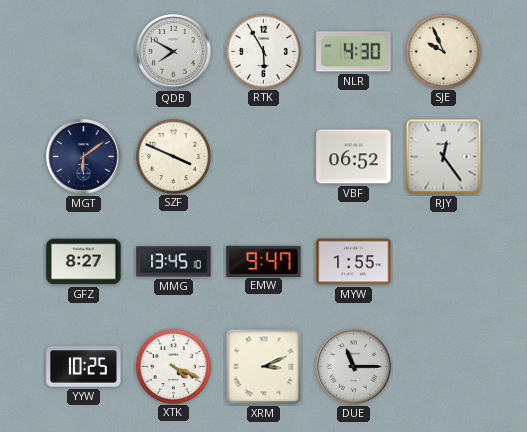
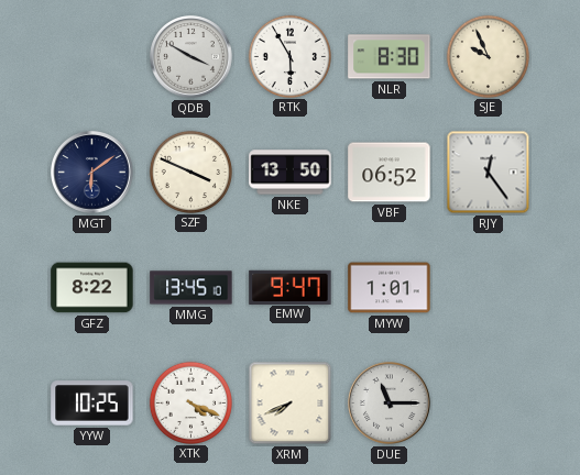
QDB: 7:50 -> 3:50
NLR: 4:30 -> 8:30
NKE: none -> 13:50
GFZ: 8:27 -> 8:22
MYW: 1:55 -> 1:01
XRM: 3:11 -> 7:41
